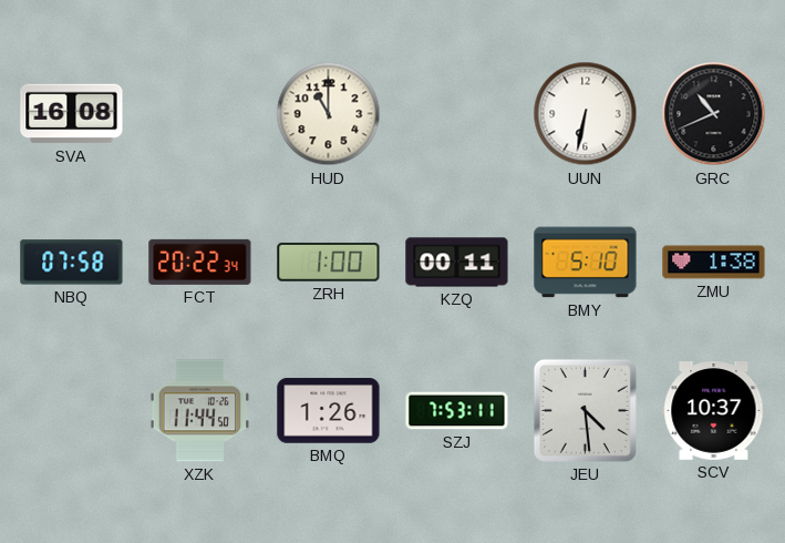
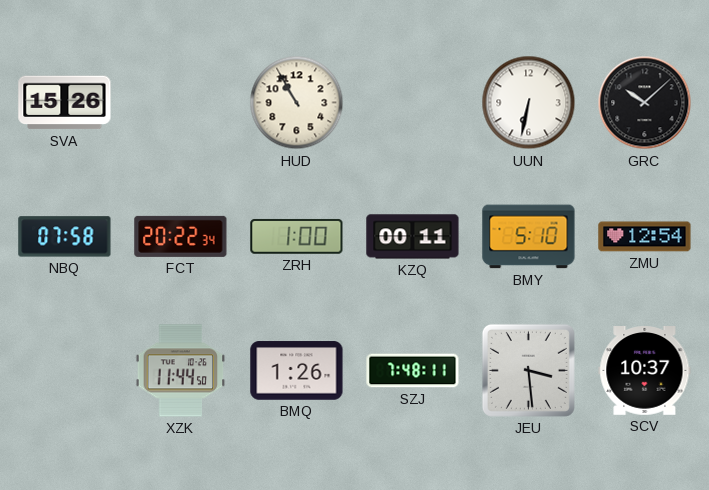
SVA: 16:08 -> 15:26
HUD: 11:00 -> 10:55
GRC: 10:41 -> 10:08
ZMU: 1:38 -> 12:54
SZJ: 7:53 -> 7:48
JEU: 4:29 -> 3:29
